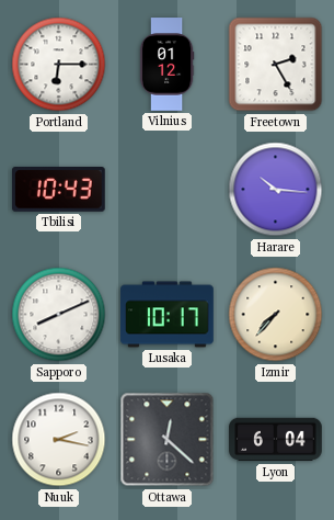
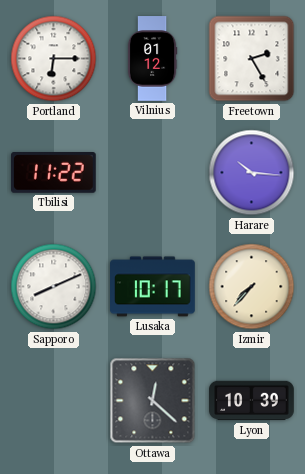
Tbilisi: 10:43 -> 11:22
Nuuk: 2:17 -> none
Lyon: 6:04 -> 10:39
